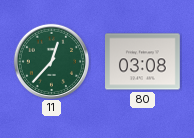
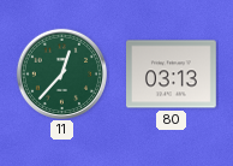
80: 03:08 -> 03:13
